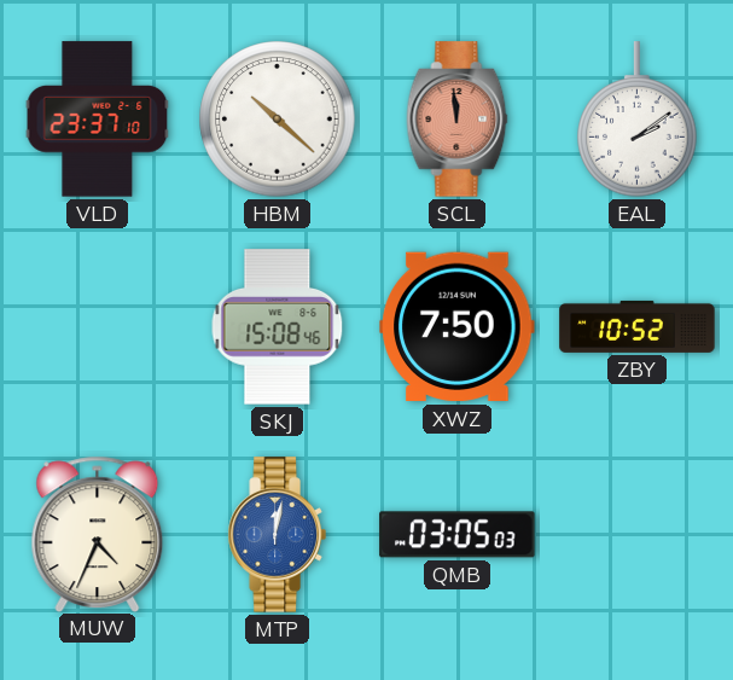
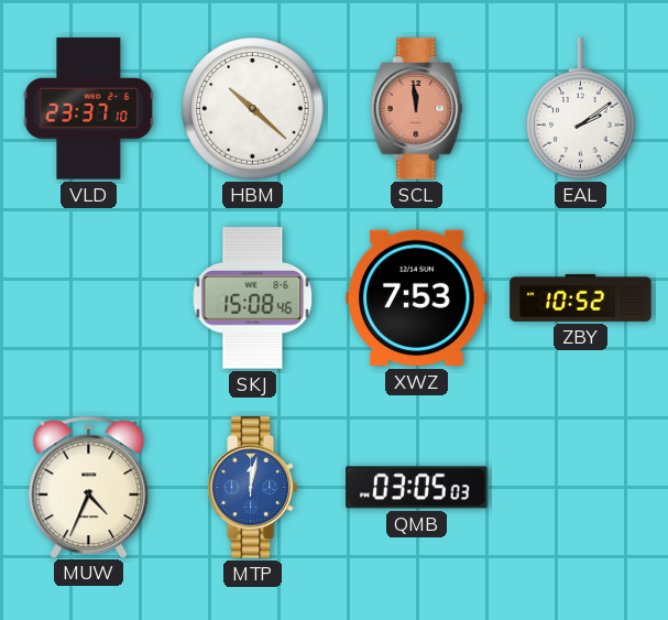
XWZ: 7:50 -> 7:53
